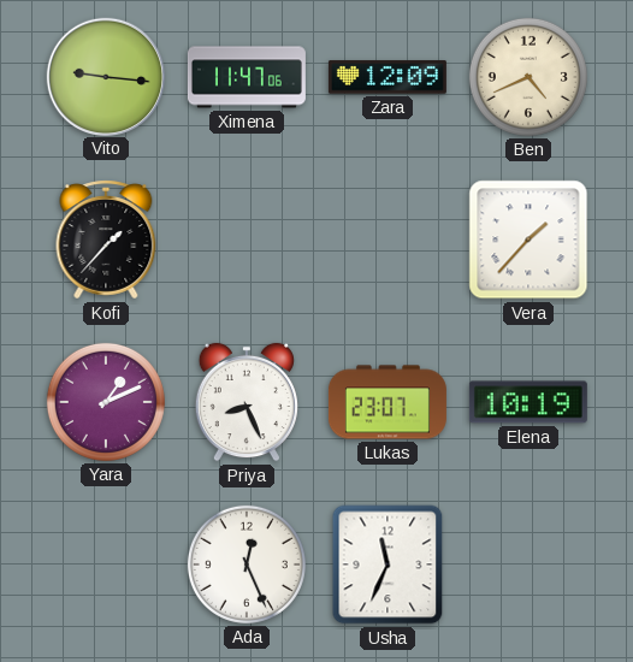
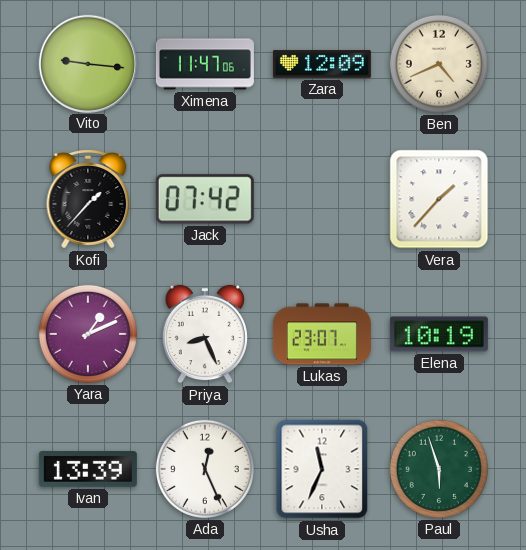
Jack: none -> 07:42
Ivan: none -> 13:39
Paul: none -> 5:57
